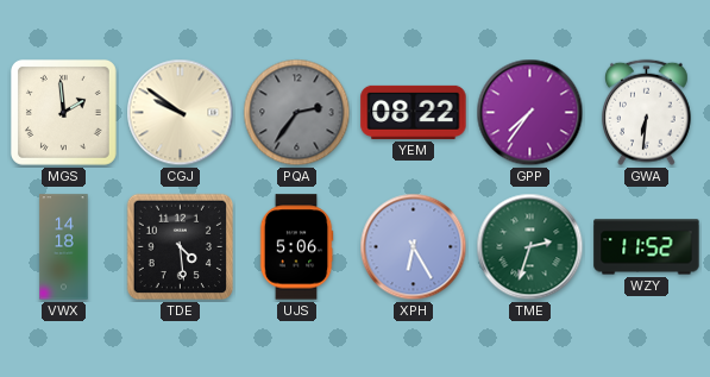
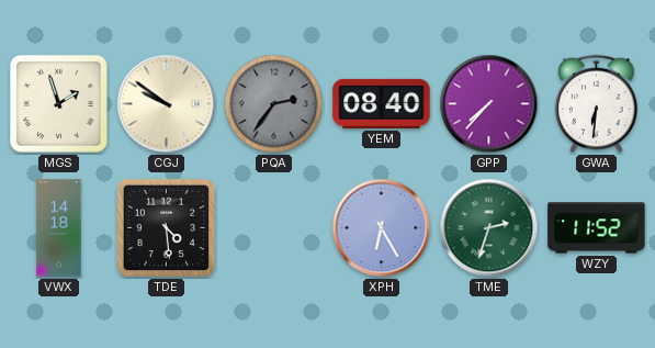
MGS: 1:59 -> 1:57
YEM: 08:22 -> 08:40
GPP: 7:36 -> 7:37
UJS: 5:06 -> none
